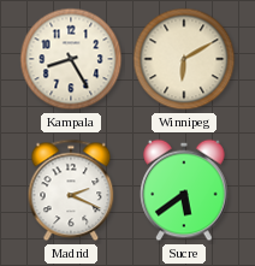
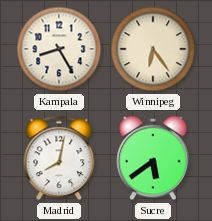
Winnipeg: 6:10 -> 6:24
Madrid: 2:19 -> 8:02
